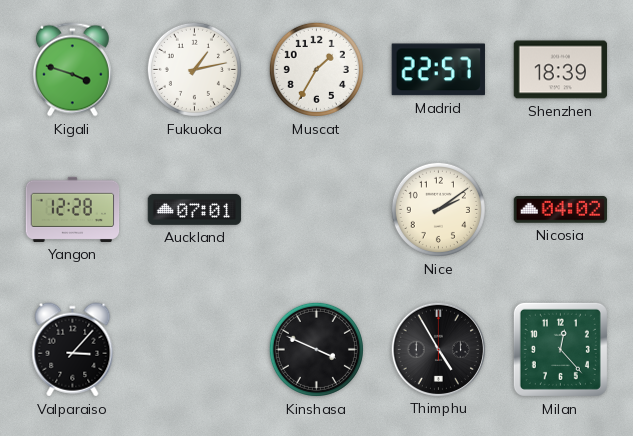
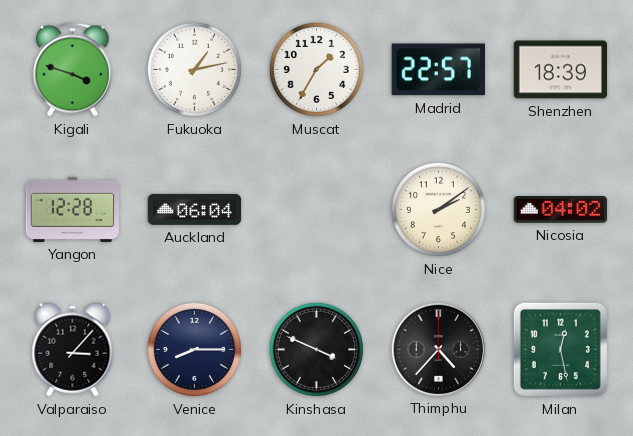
Auckland: 07:01 -> 06:04
Venice: none -> 8:15
Thimphu: 4:55 -> 4:37
Milan: 12:23 -> 12:28
